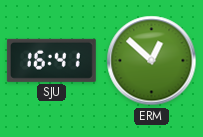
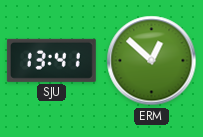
SJU: 16:41 -> 13:41
